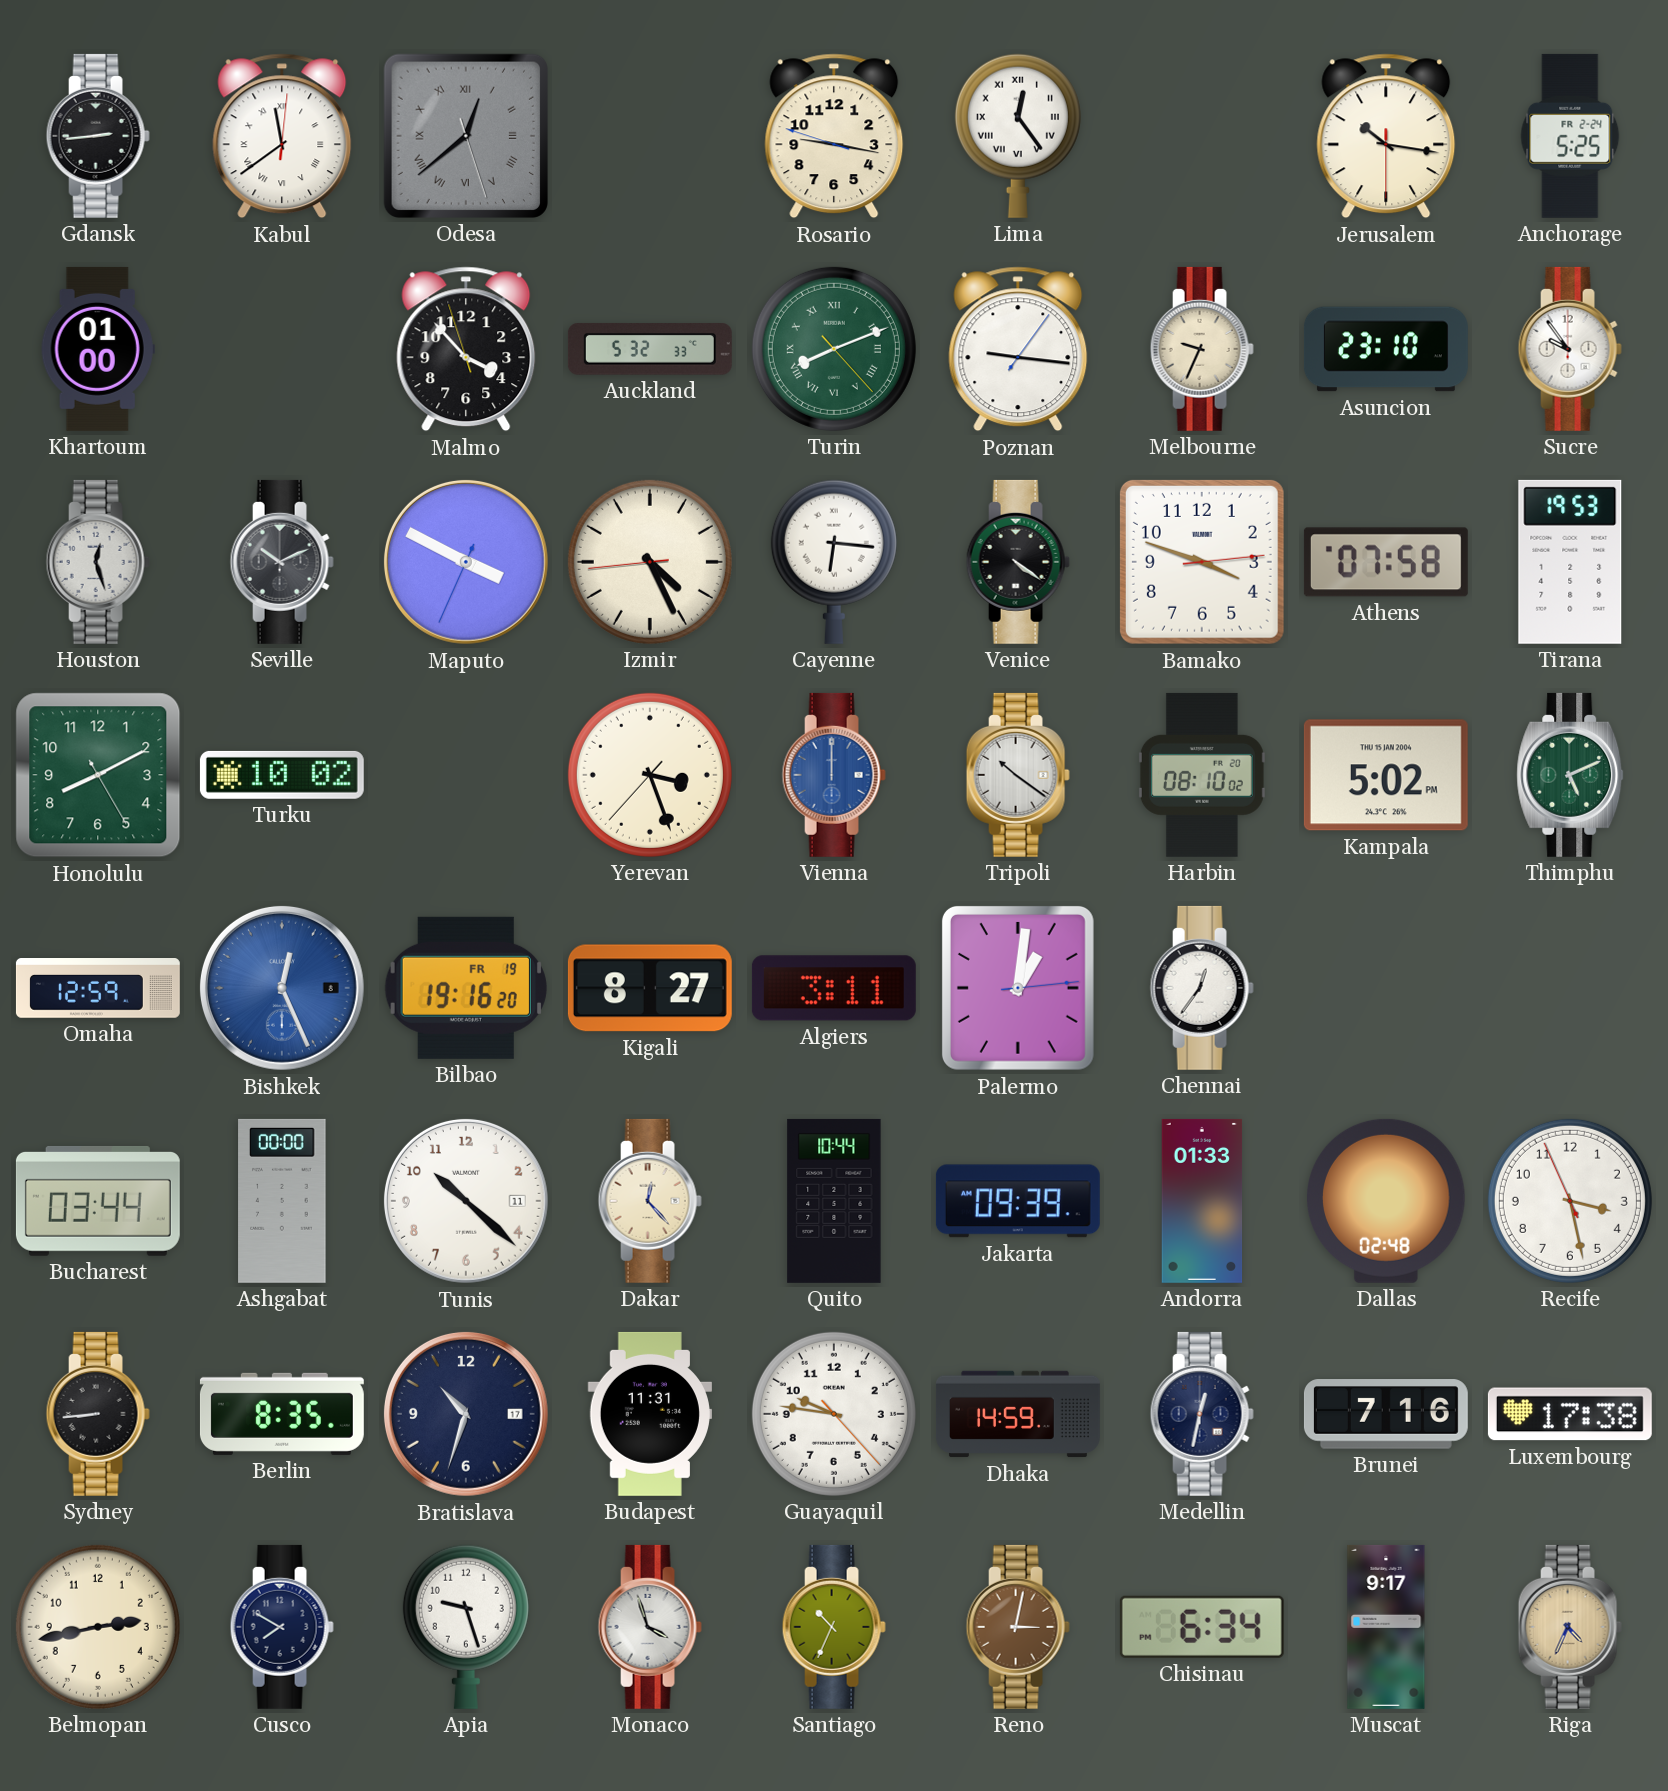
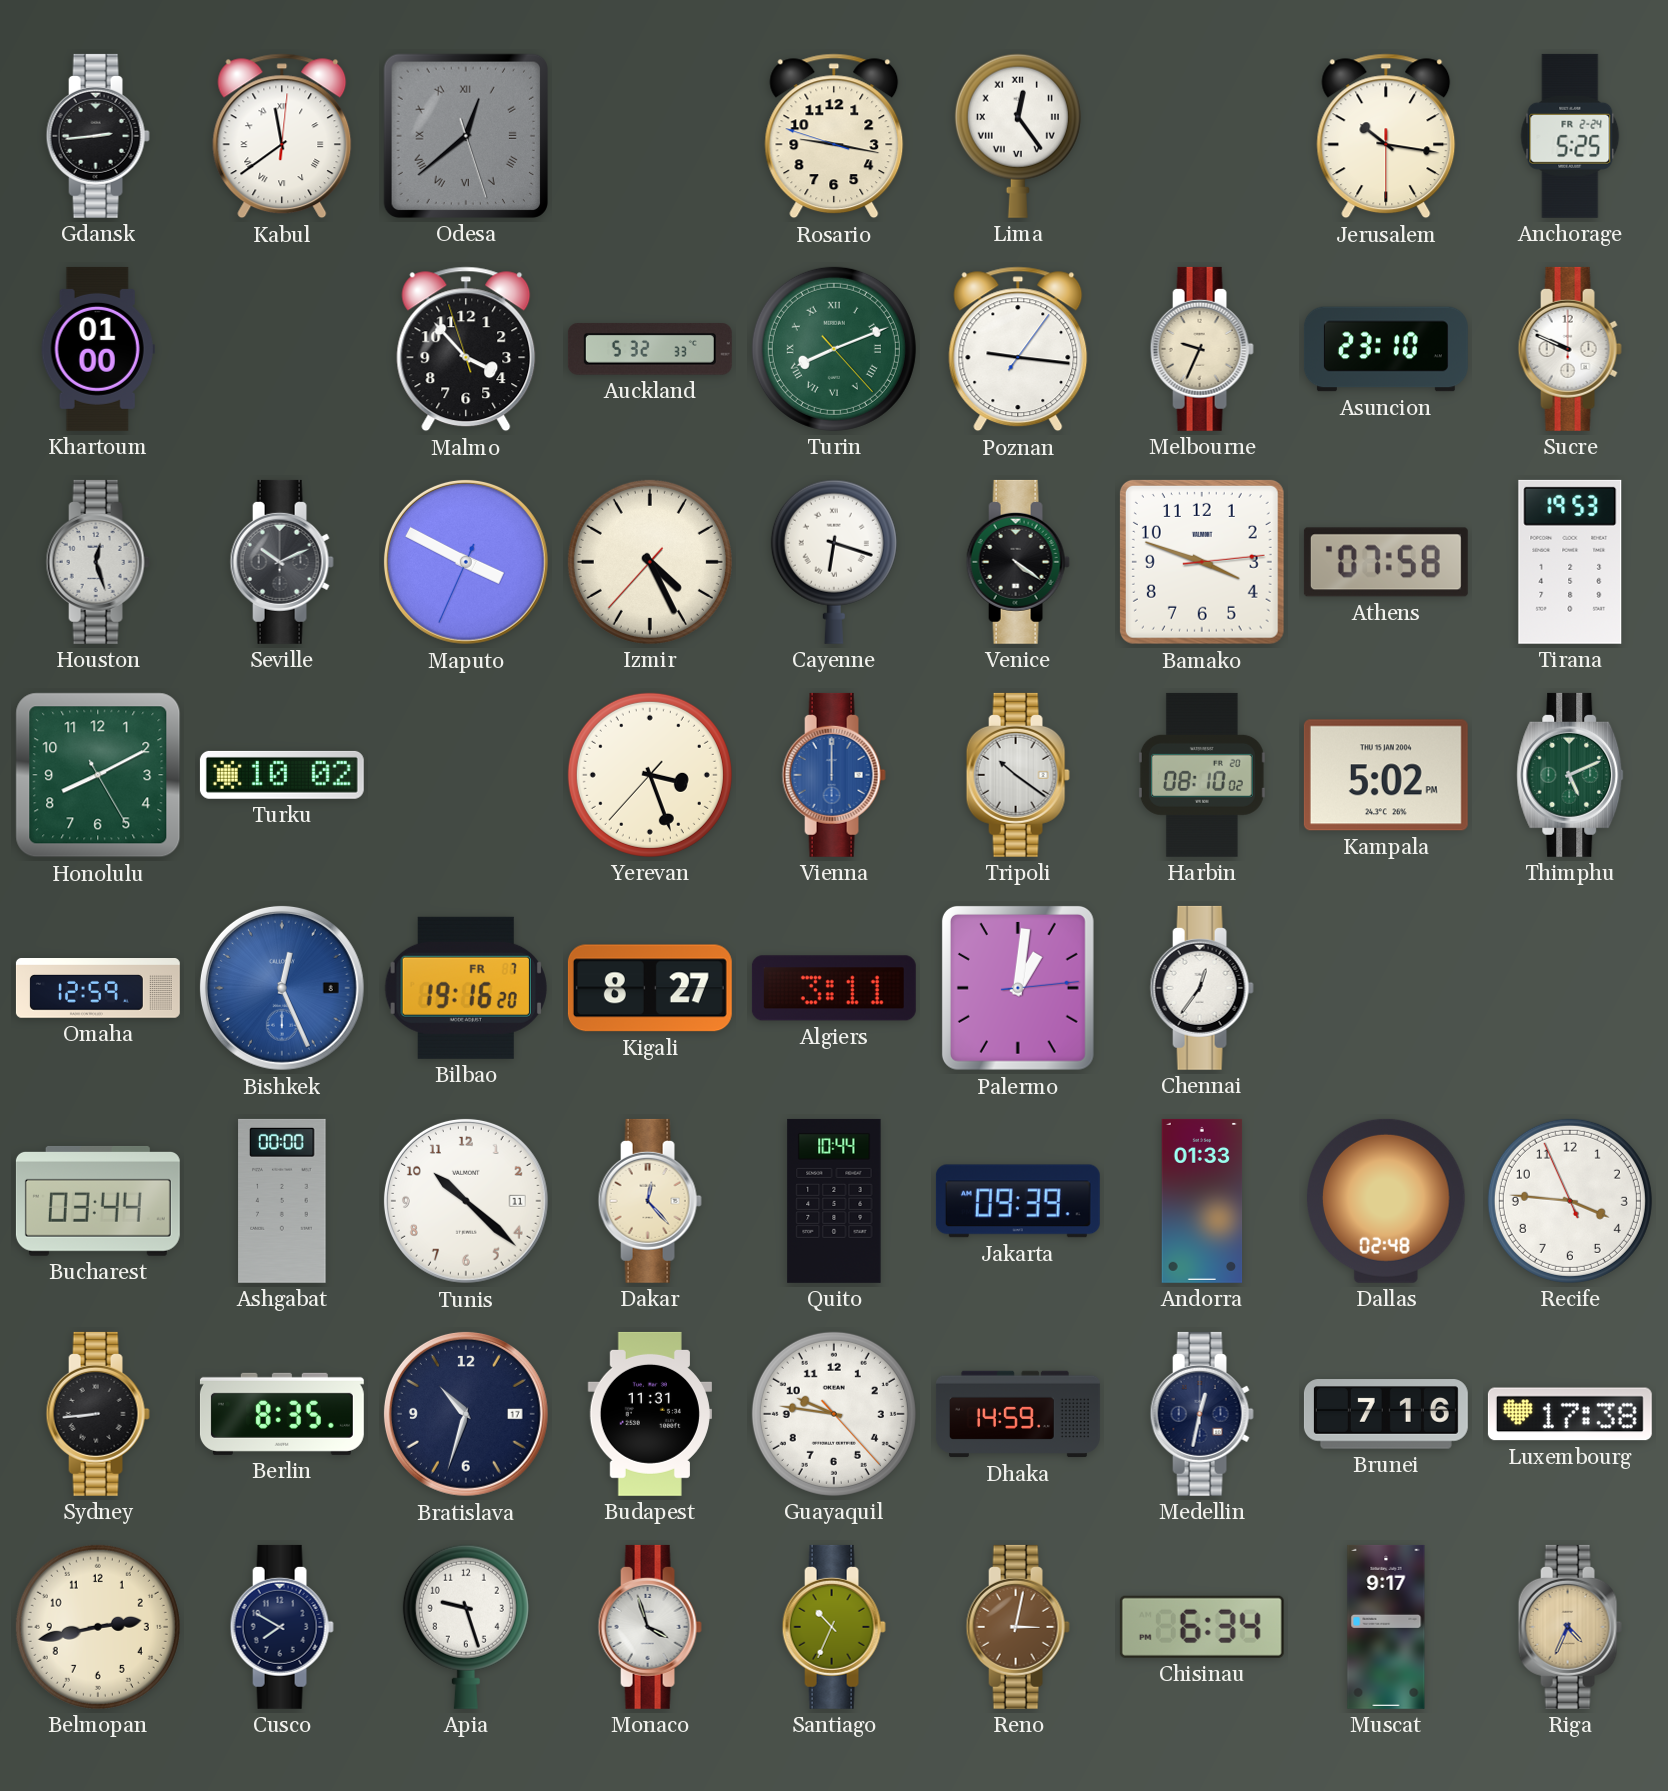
Sucre: 9:54 -> 9:49
Izmir: 4:25:44 -> 4:25:37
Cayenne: 6:16 -> 6:18
Bilbao date: FR 19 -> FR 7
Recife: 3:27 -> 3:45
